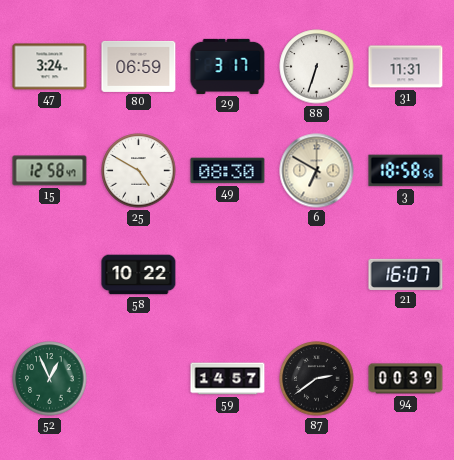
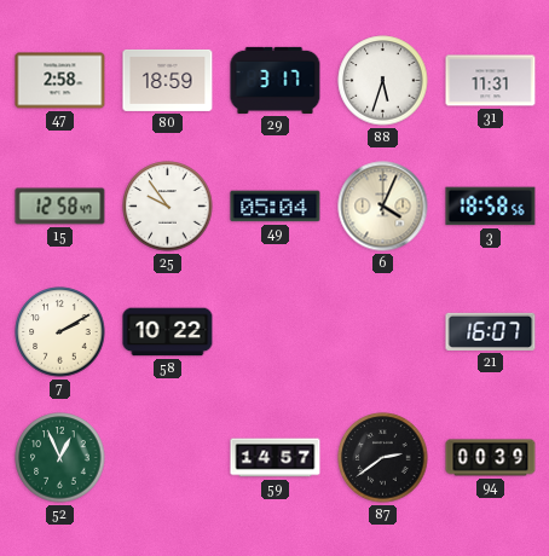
47: 3:24 -> 2:58
80: 06:59 -> 18:59
88: 6:33 -> 5:33
25: 4:50 -> 9:54
49: 08:30 -> 05:04
6: 6:50 -> 4:04
7: none -> 2:10
